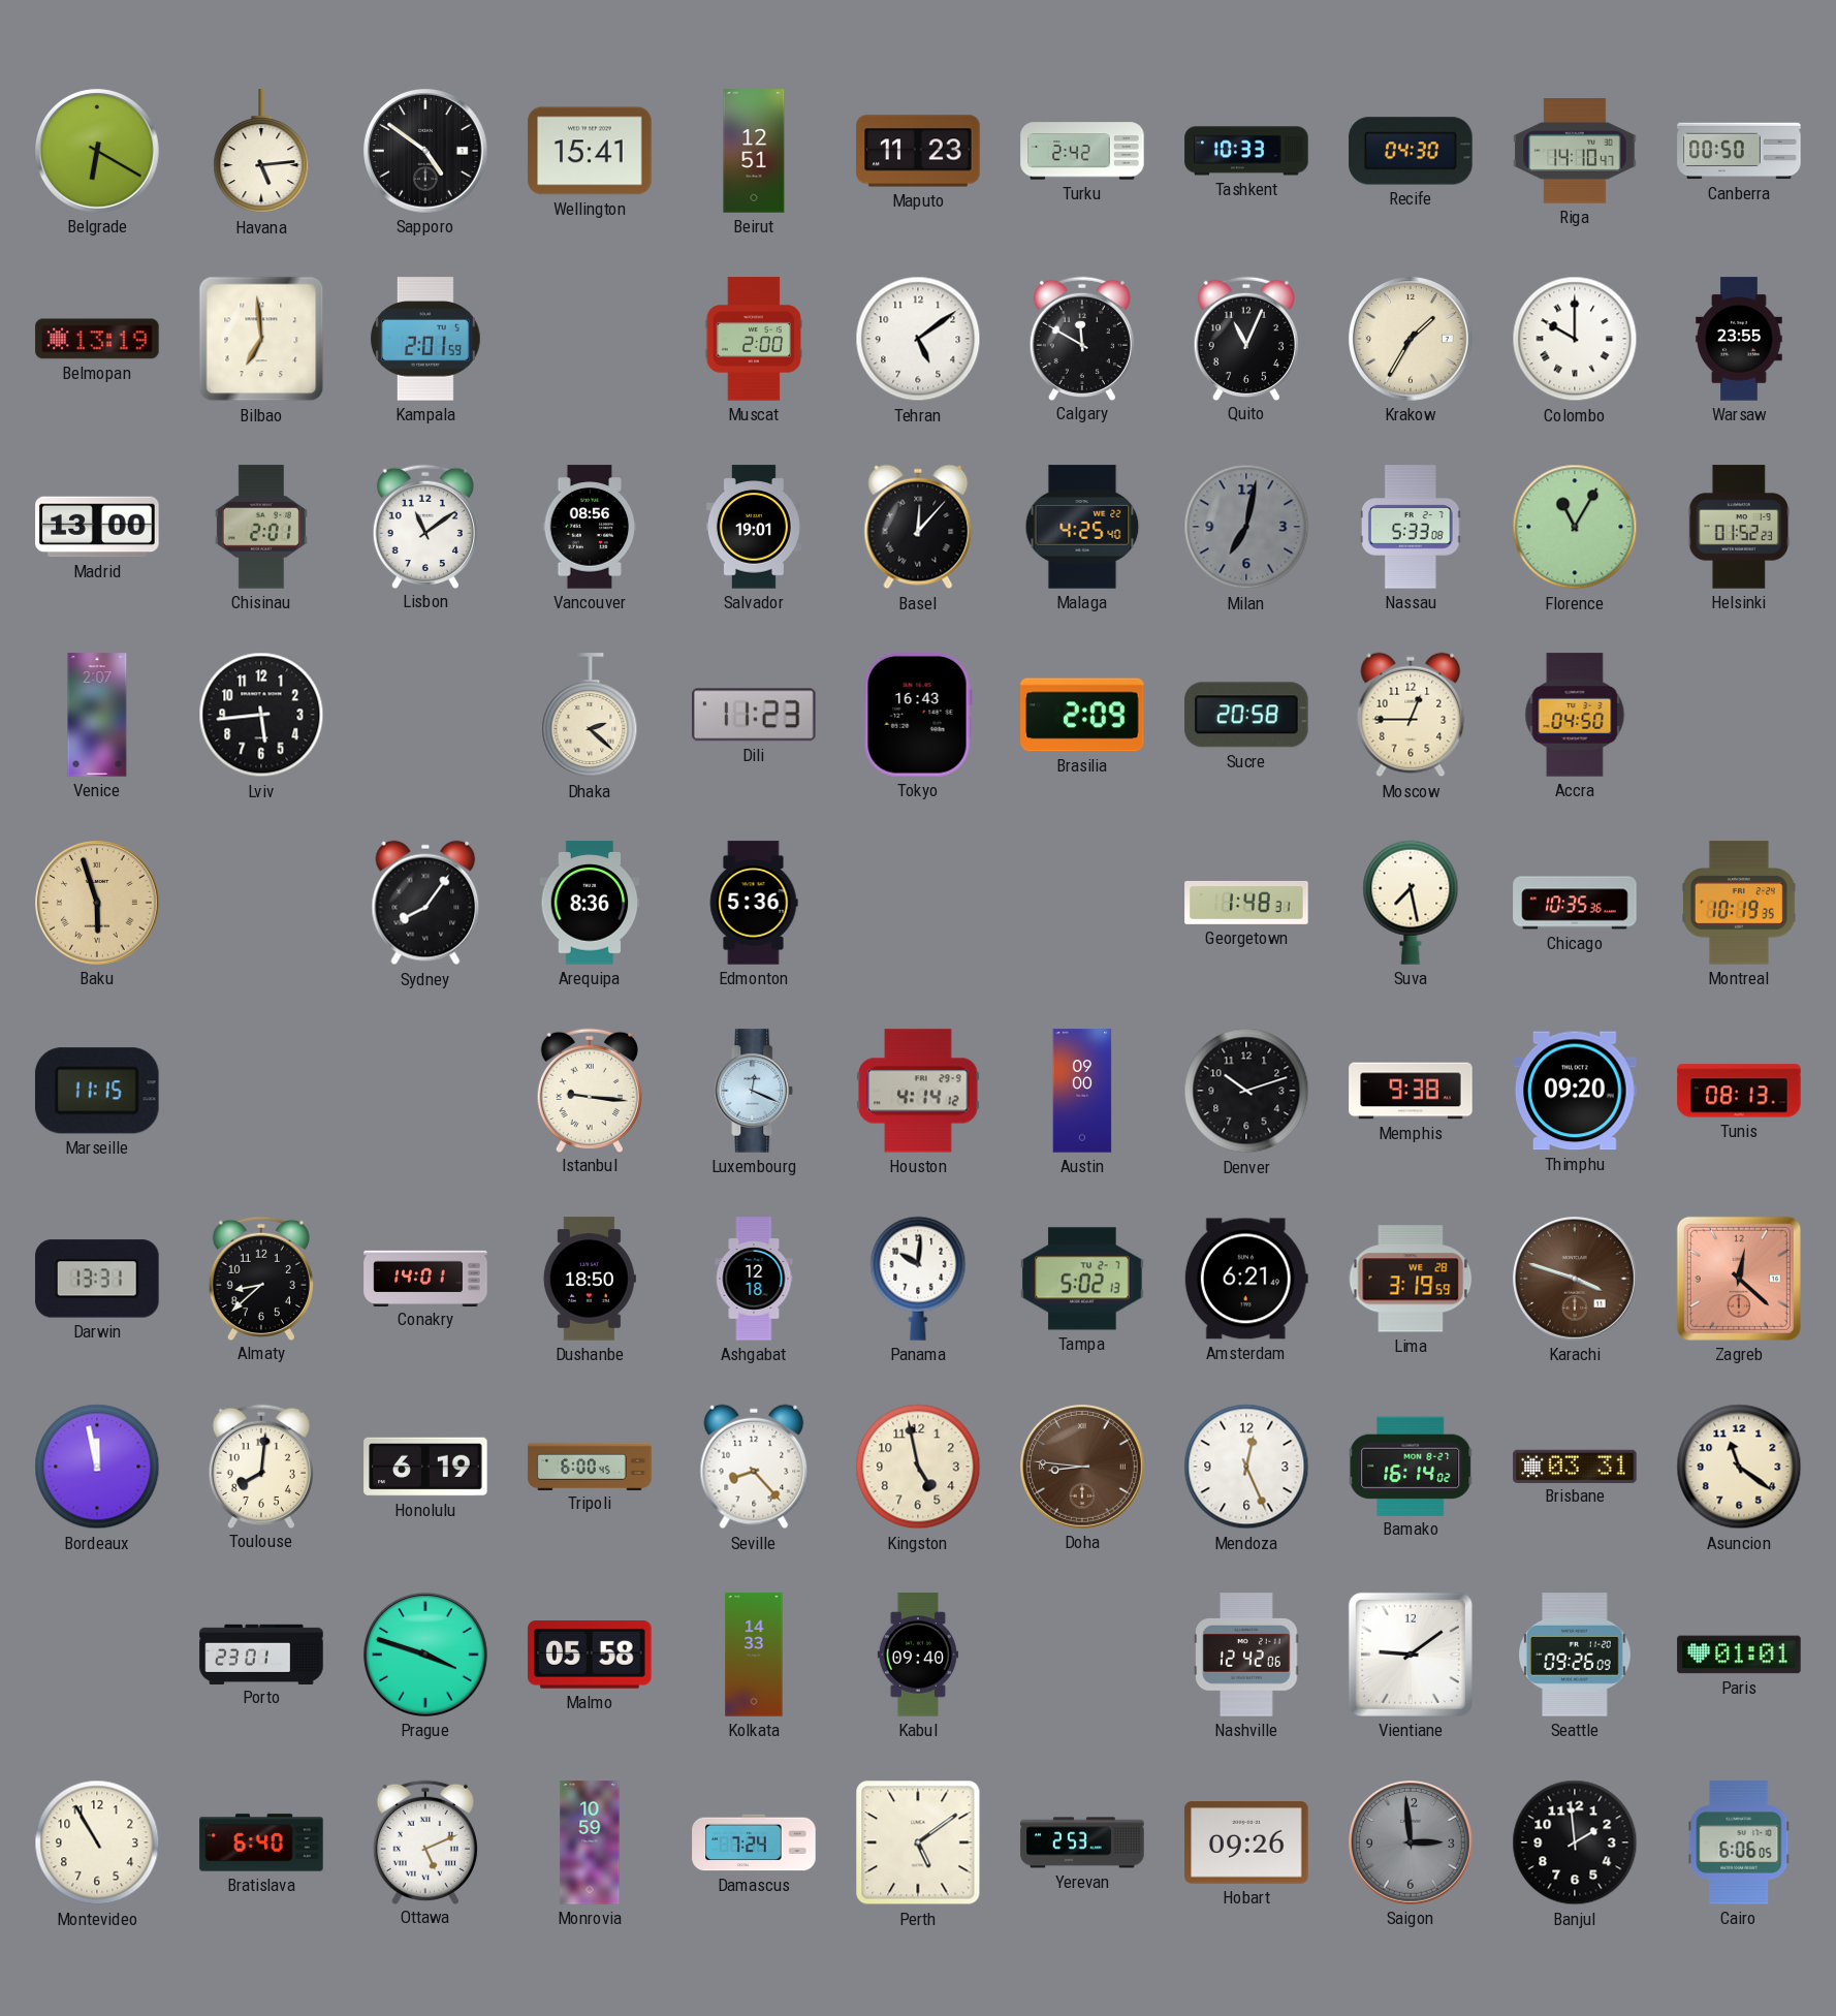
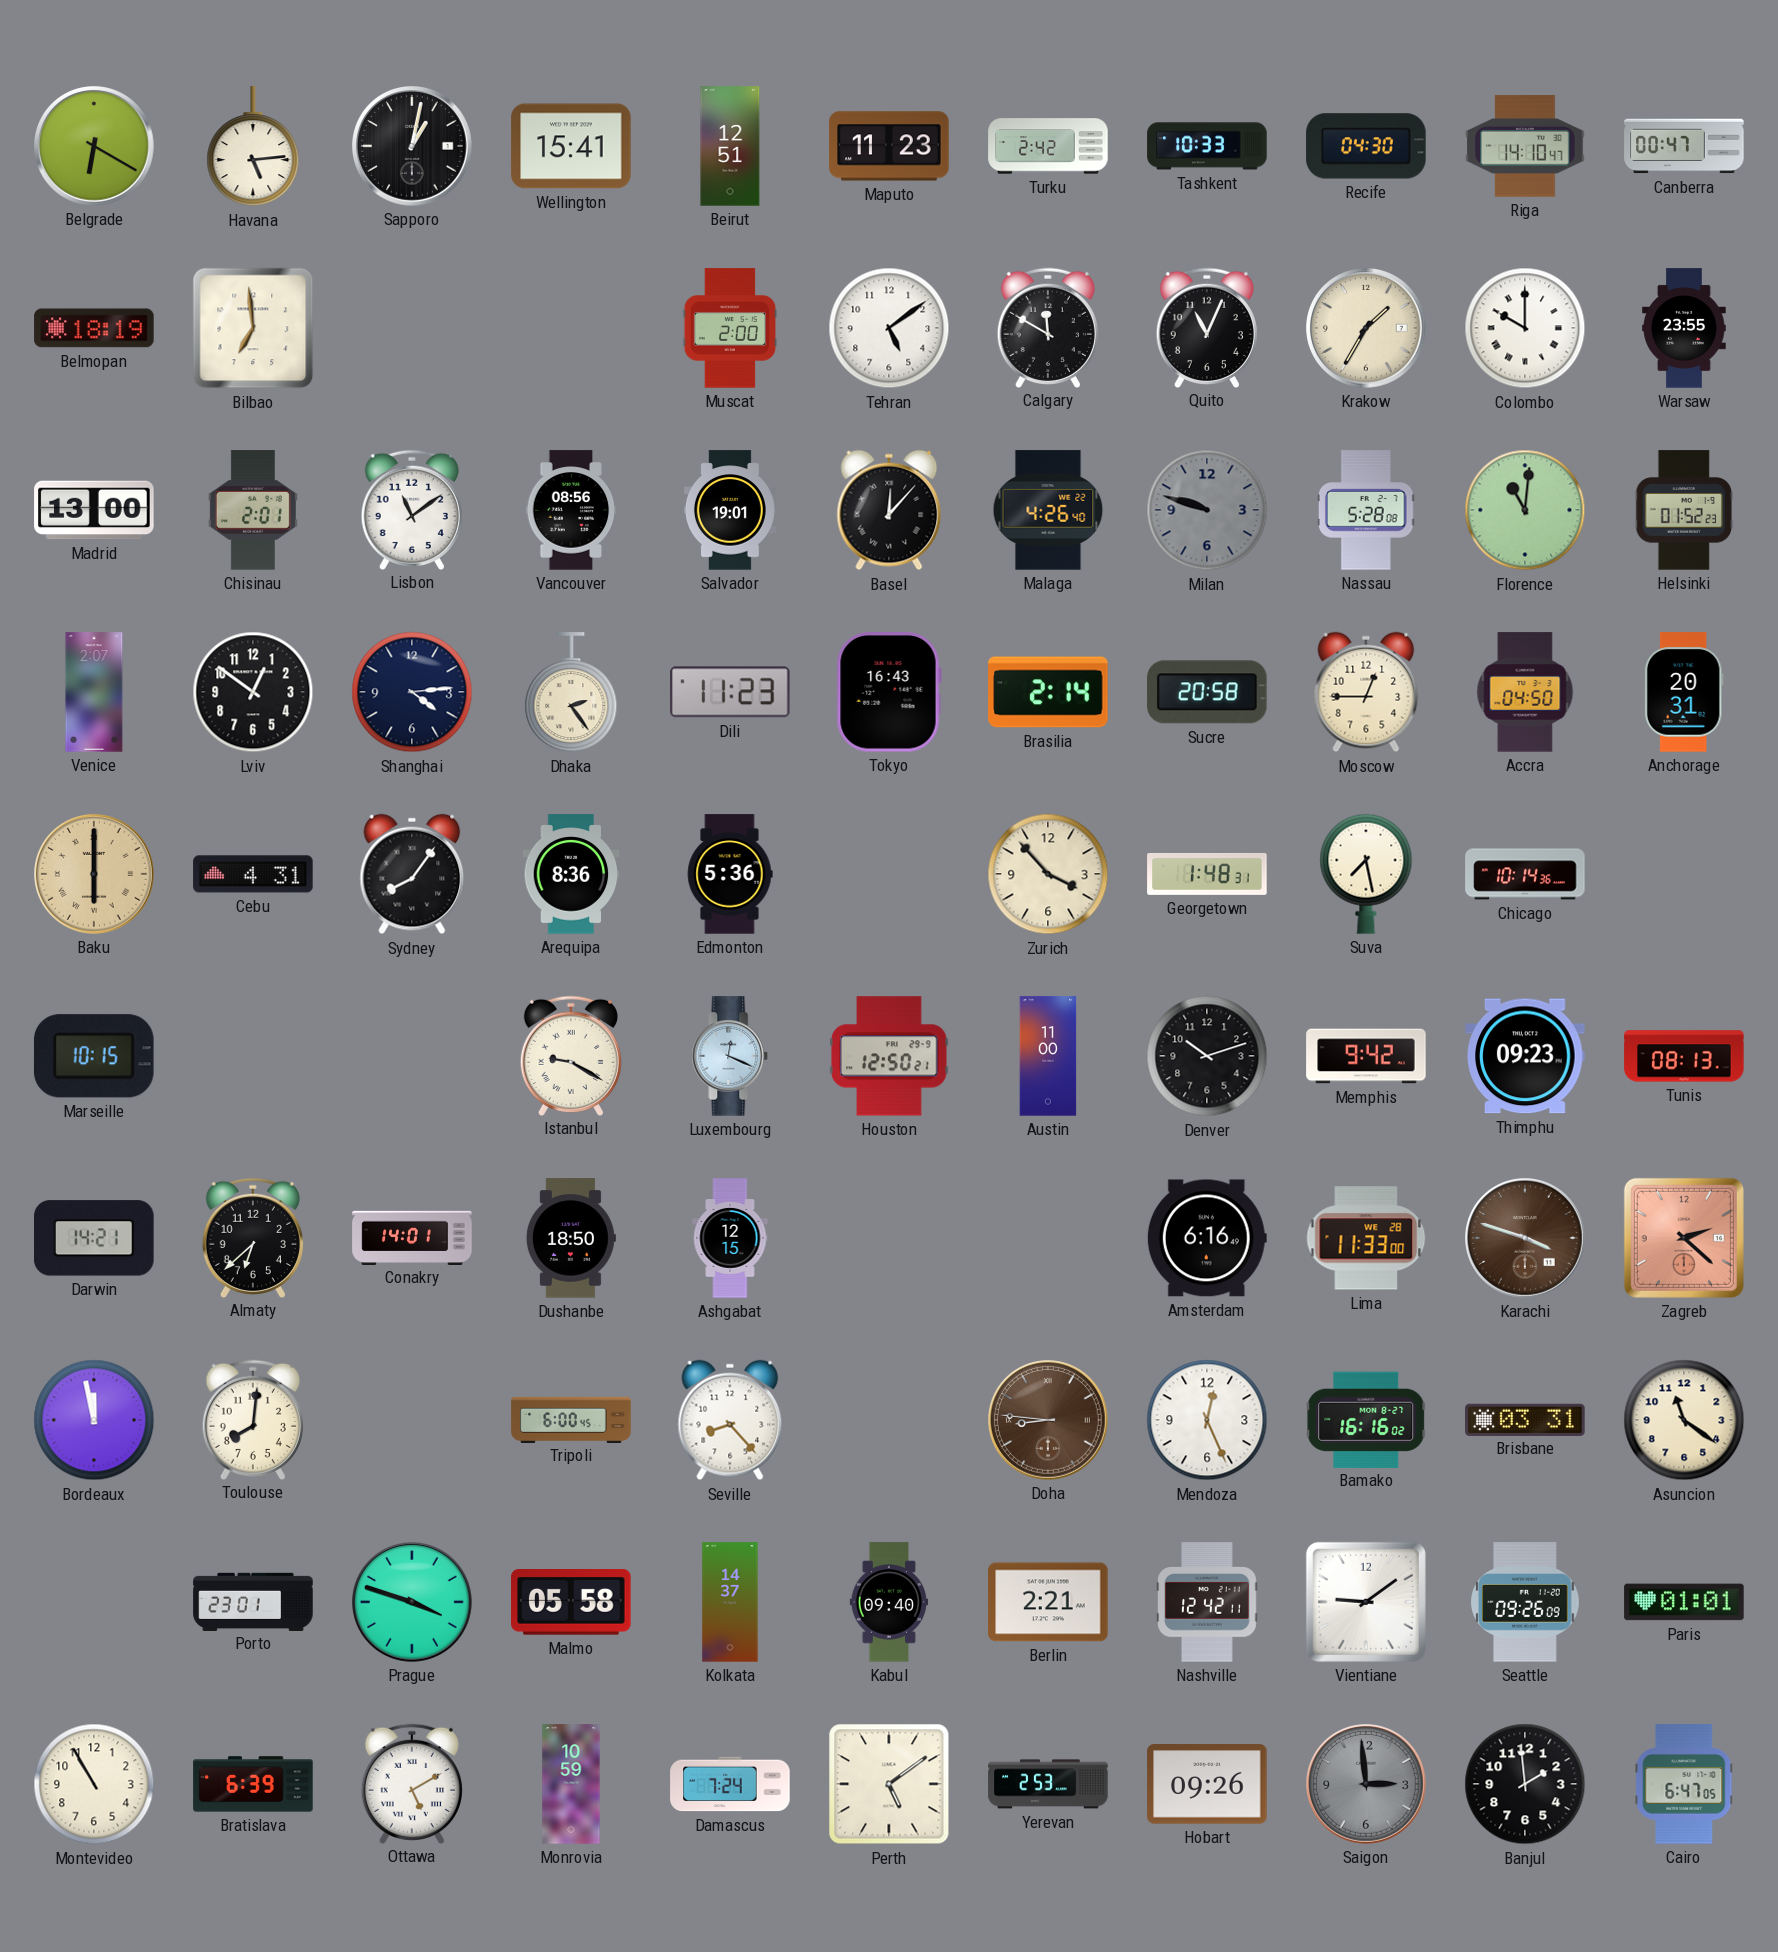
Sapporo: 4:51 -> 1:02
Canberra: 00:50 -> 00:47
Belmopan: 13:19 -> 18:19
Kampala: 2:01 -> none
Malaga: 4:25 -> 4:26
Milan: 7:02 -> 9:48
Nassau: 5:33 -> 5:28
Florence: 11:05 -> 11:01
Lviv: 5:44 -> 12:51
Shanghai: none -> 4:14
Dhaka: 2:22 -> 2:24
Brasilia: 2:09 -> 2:14
Anchorage: none -> 20:31
Baku: 5:57 -> 6:00
Cebu: none -> 4:31
Zurich: none -> 3:53
Chicago: 10:35 -> 10:14
Montreal: 10:19 -> none
Marseille: 11:15 -> 10:15
Istanbul: 9:16 -> 9:20
Houston: 4:14 -> 12:50
Austin: 09:00 -> 11:00
Memphis: 9:38 -> 9:42
Thimphu: 09:20 -> 09:23
Darwin: 13:31 -> 14:21
Almaty: 8:38 -> 6:38
Ashgabat: 12:18 -> 12:15
Panama: 10:01 -> none
Tampa: 5:02 -> none
Amsterdam: 6:21 -> 6:16
Lima: 3:19 -> 11:33
Zagreb: 12:22 -> 2:22
Honolulu: 6:19 -> none
Kingston: 4:58 -> none
Bamako: 16:14 -> 16:16
Kolkata: 14:33 -> 14:37
Berlin: none -> 2:21
Nashville: 12:42:06 -> 12:42:11
Bratislava: 6:40 -> 6:39
Ottawa: 5:11 -> 5:10
Cairo: 6:06 -> 6:47
